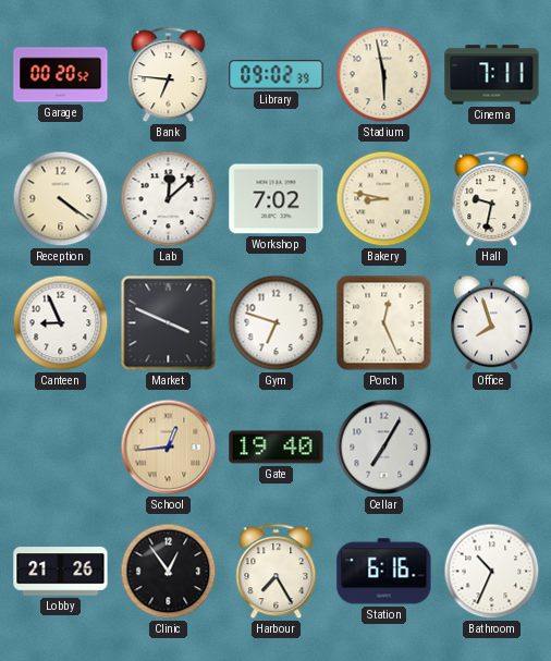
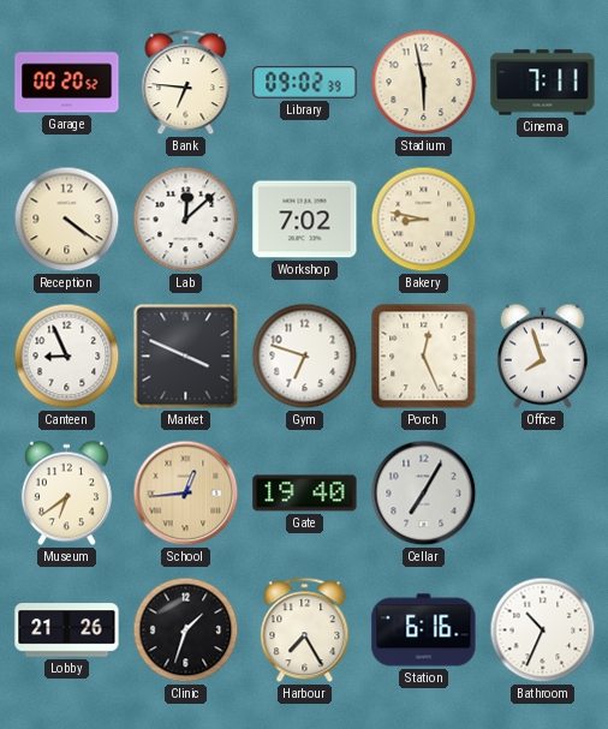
Hall: 9:32 -> none
Museum: none -> 6:39
Clinic: 12:54 -> 1:33
